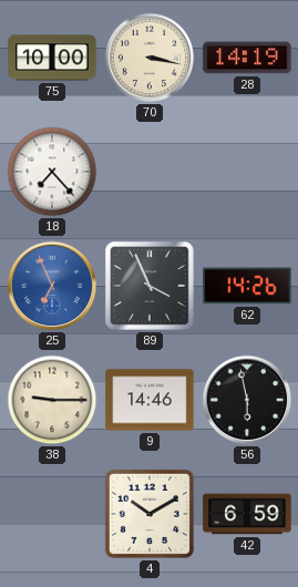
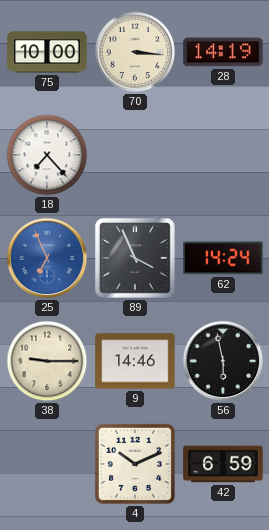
70: 3:17 -> 3:16
62: 14:26 -> 14:24
4: 10:10 -> 10:11
